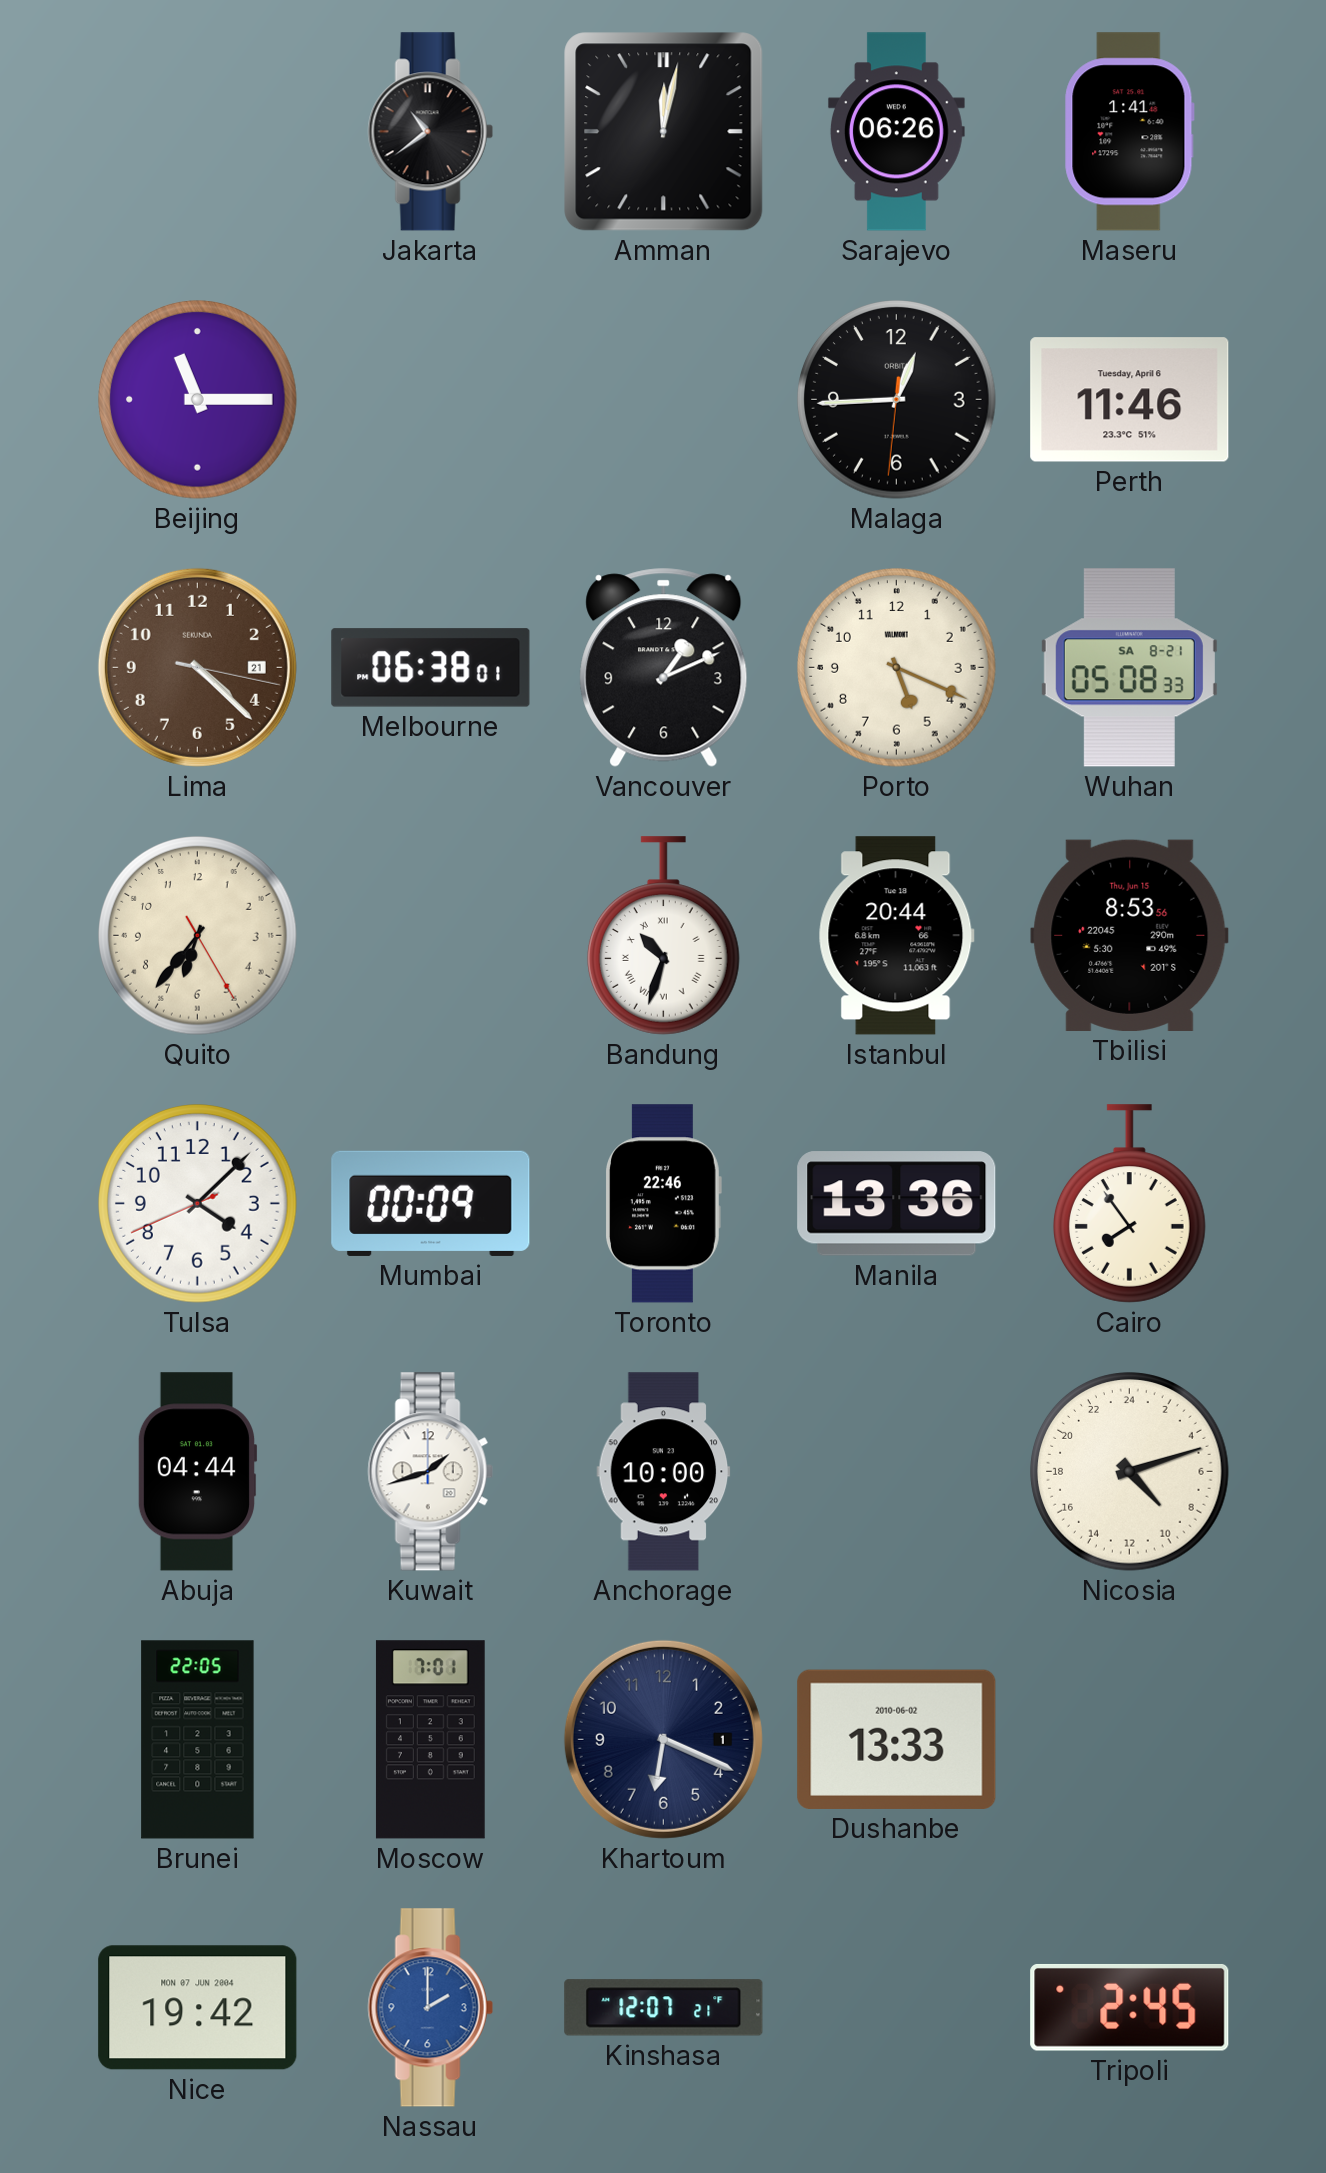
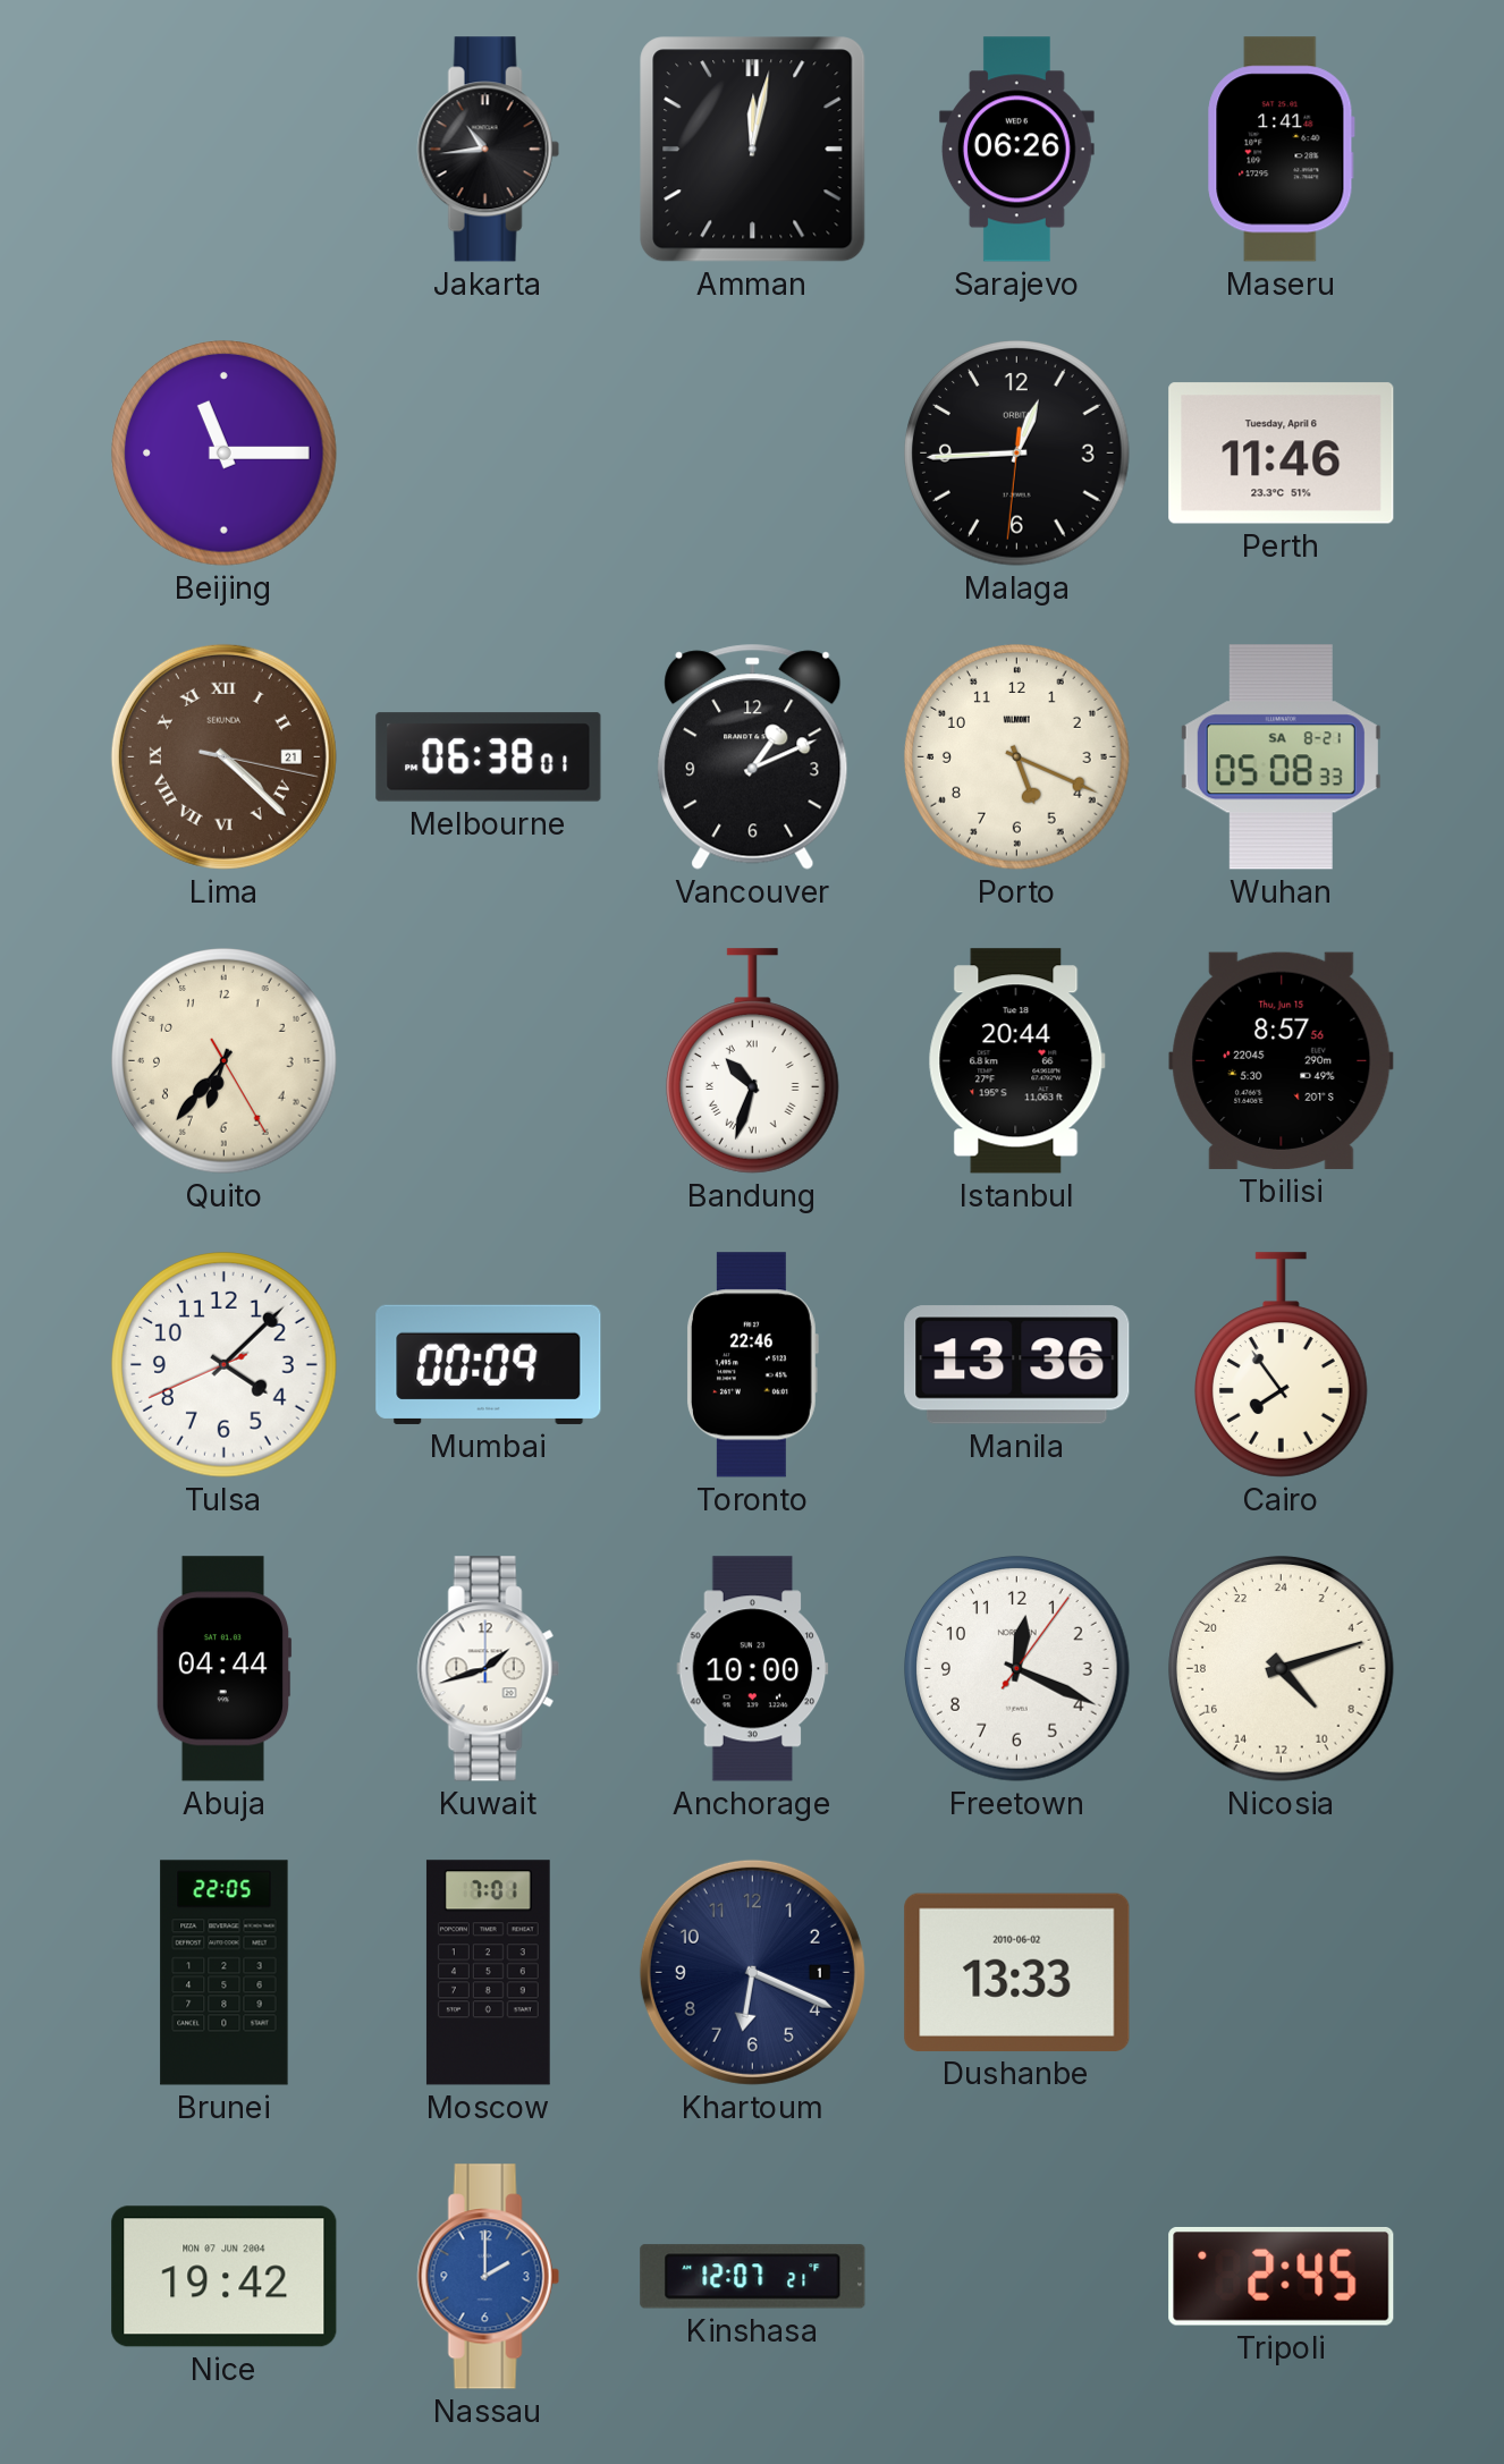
Jakarta: 10:39 -> 10:44
Lima numerals: Arabic -> Roman
Tbilisi: 8:53 -> 8:57
Freetown: none -> 12:19
